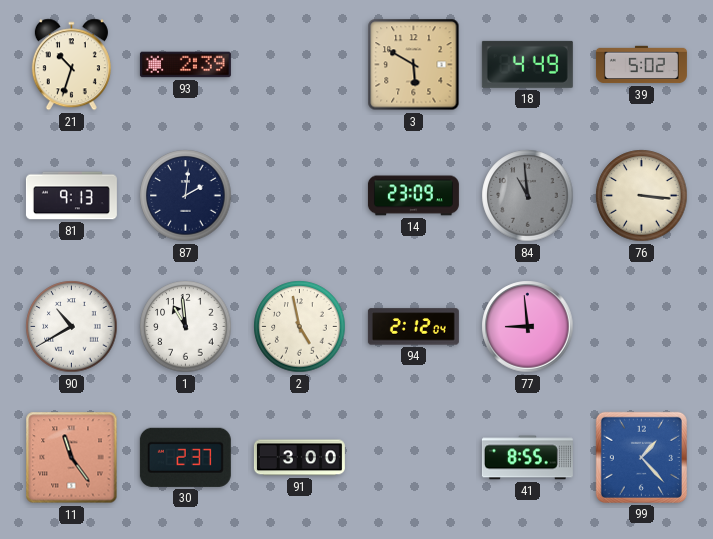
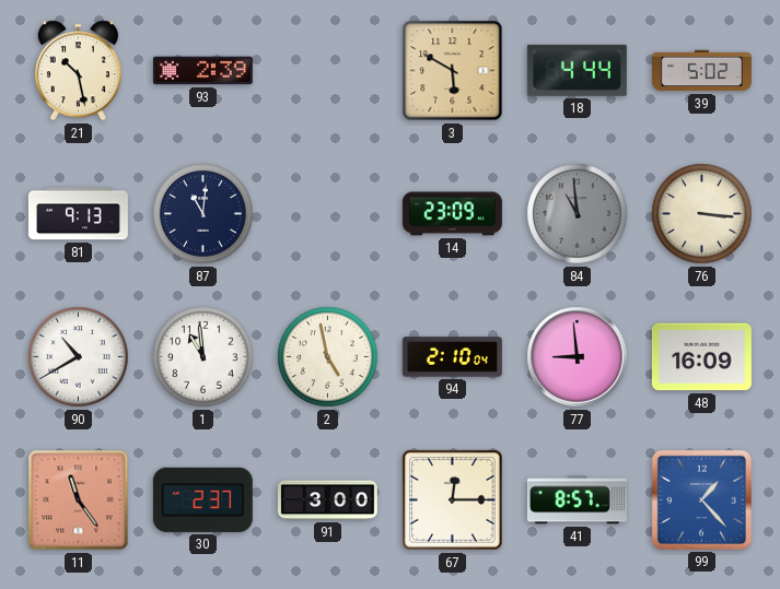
21: 10:33 -> 10:28
18: 4:49 -> 4:44
87: 2:01 -> 11:01
94: 2:12 -> 2:10
48: none -> 16:09
67: none -> 12:15
41: 8:55 -> 8:57
